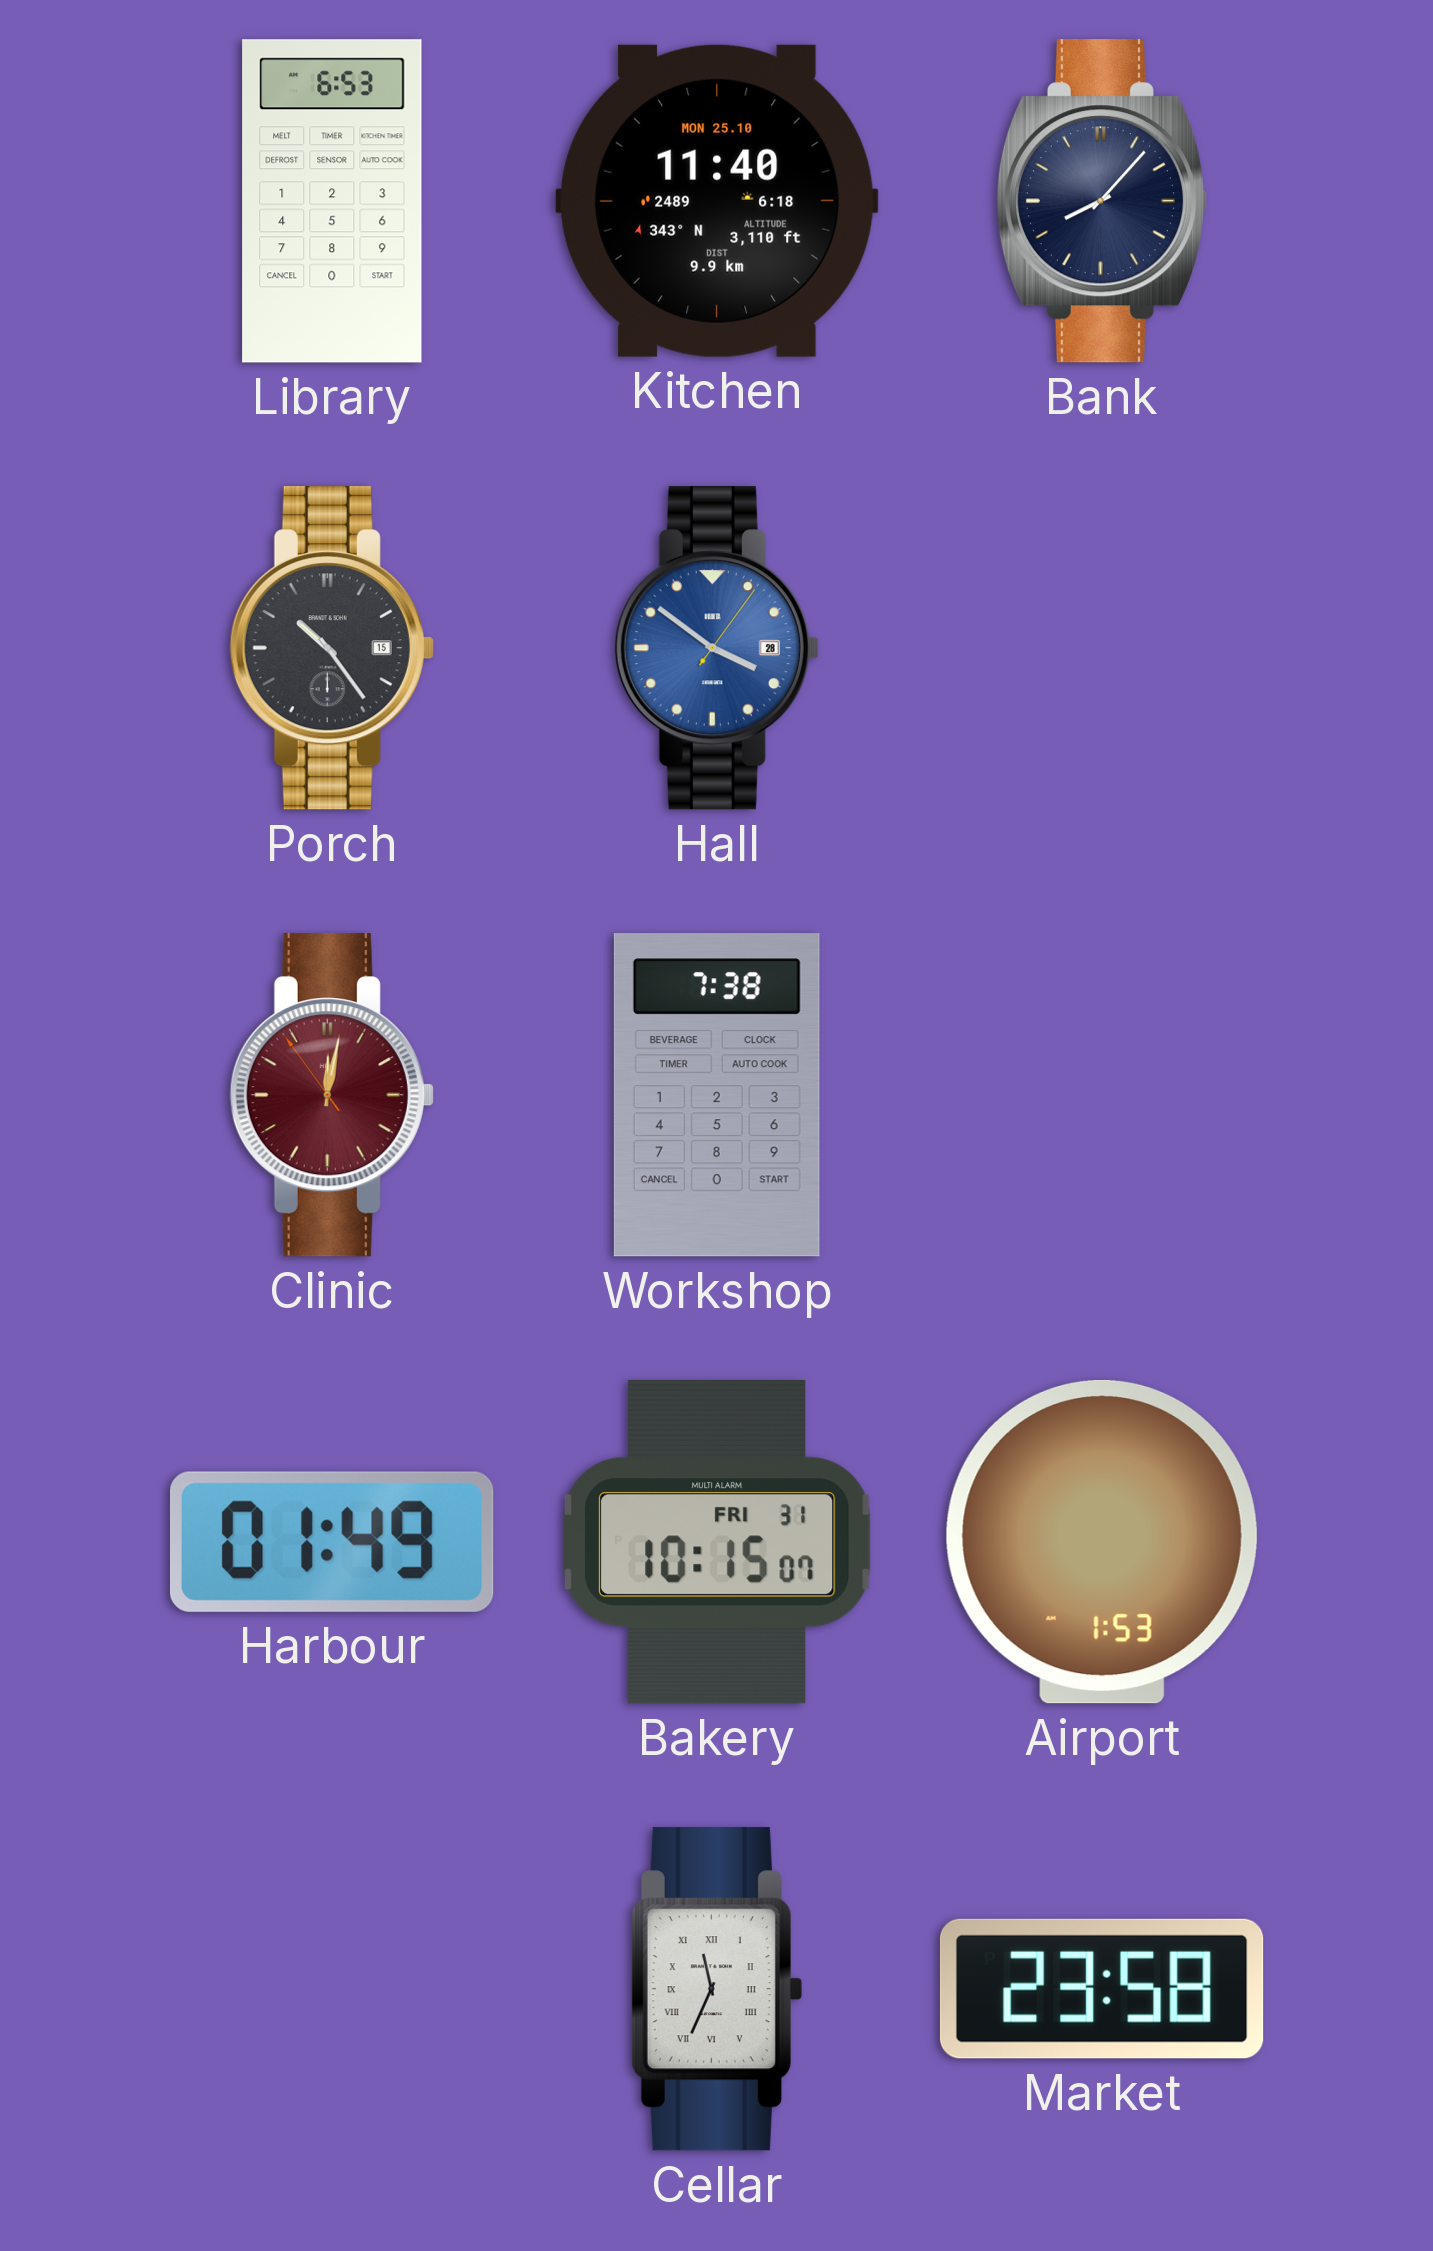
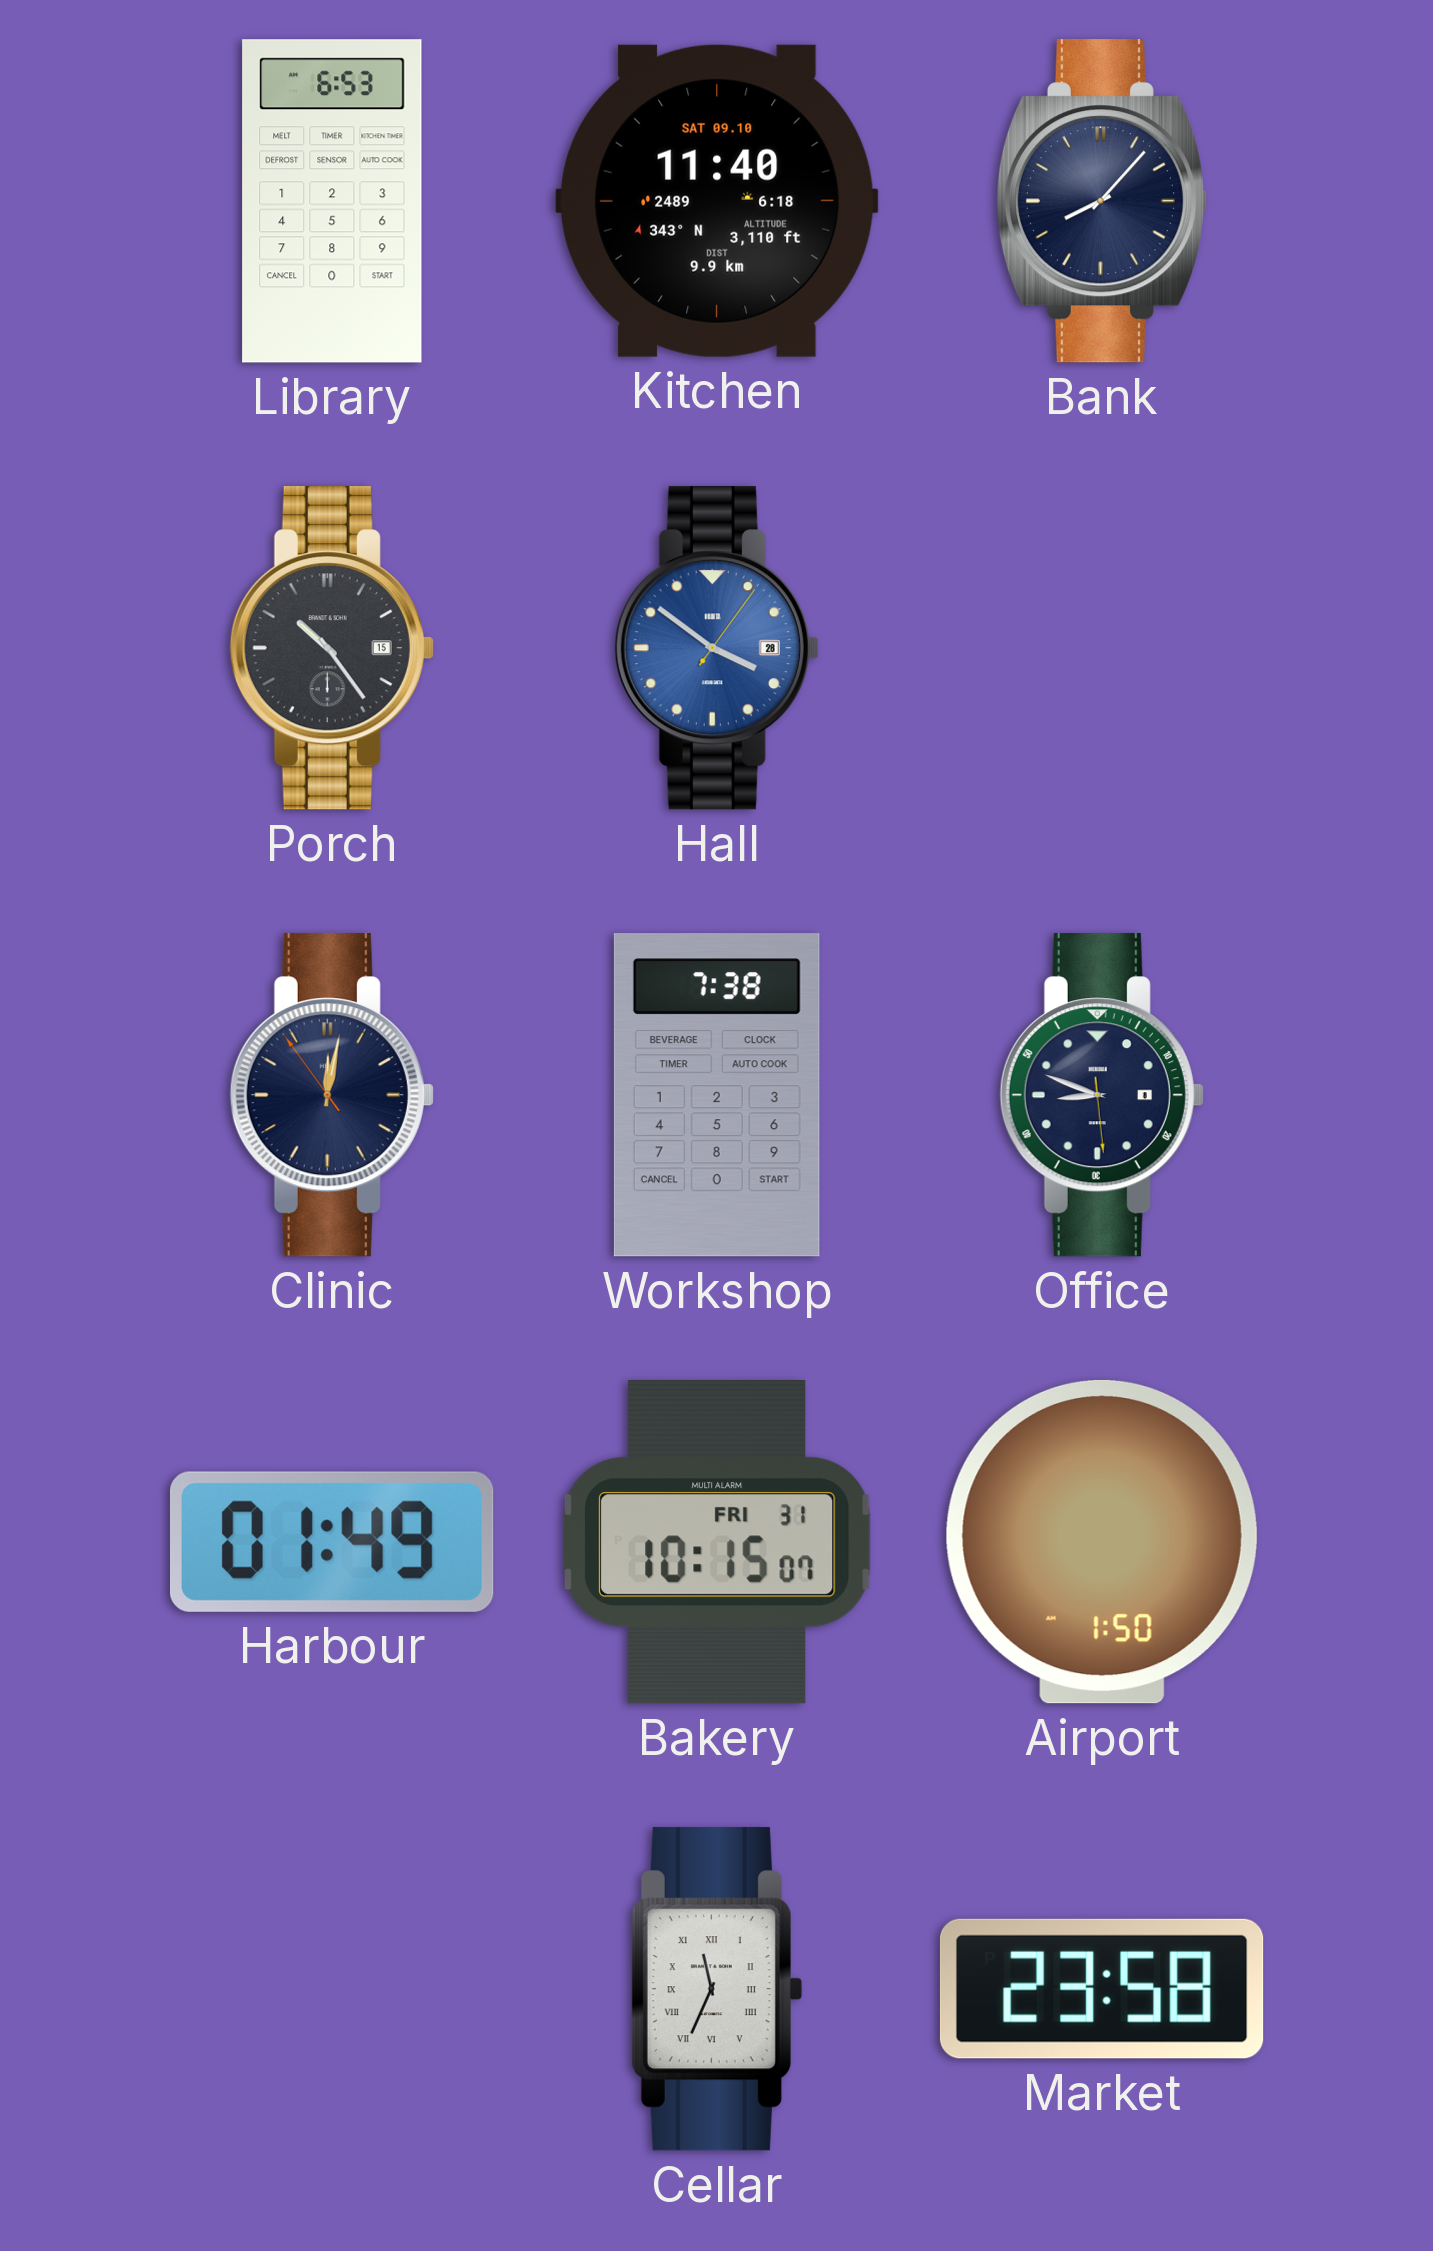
Kitchen date: MON 25.10 -> SAT 09.10
Clinic dial: burgundy -> navy
Office: none -> 8:48
Airport: 1:53 -> 1:50
